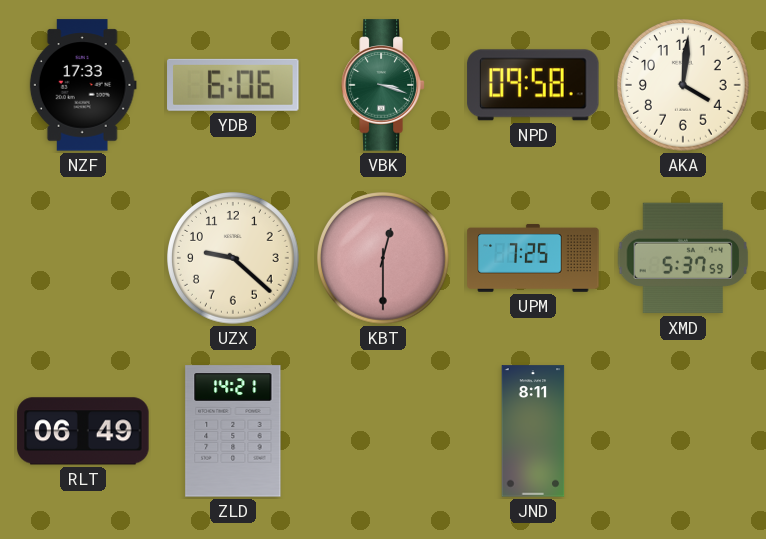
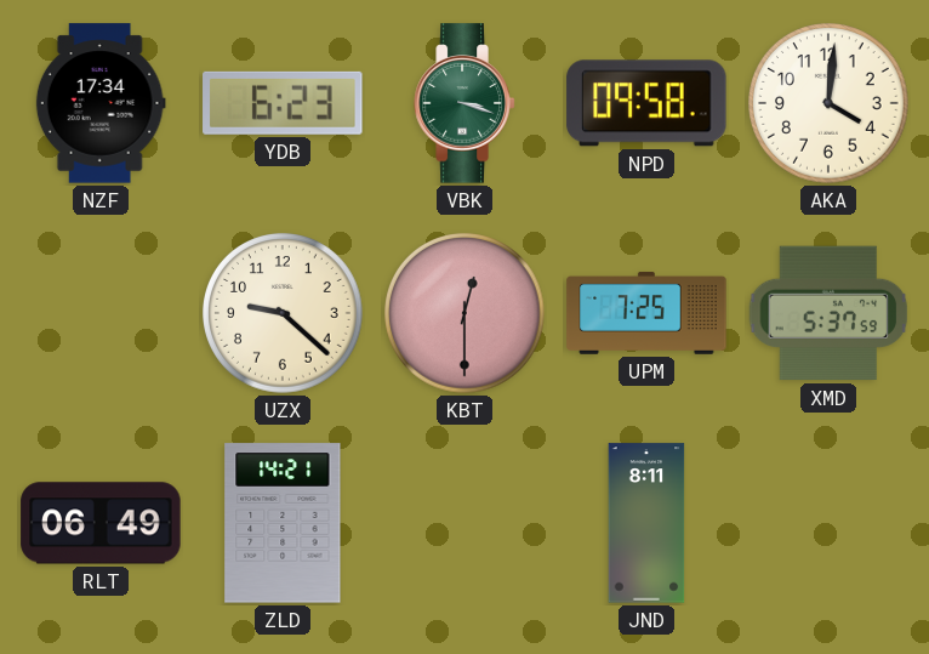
NZF: 17:33 -> 17:34
YDB: 6:06 -> 6:23
